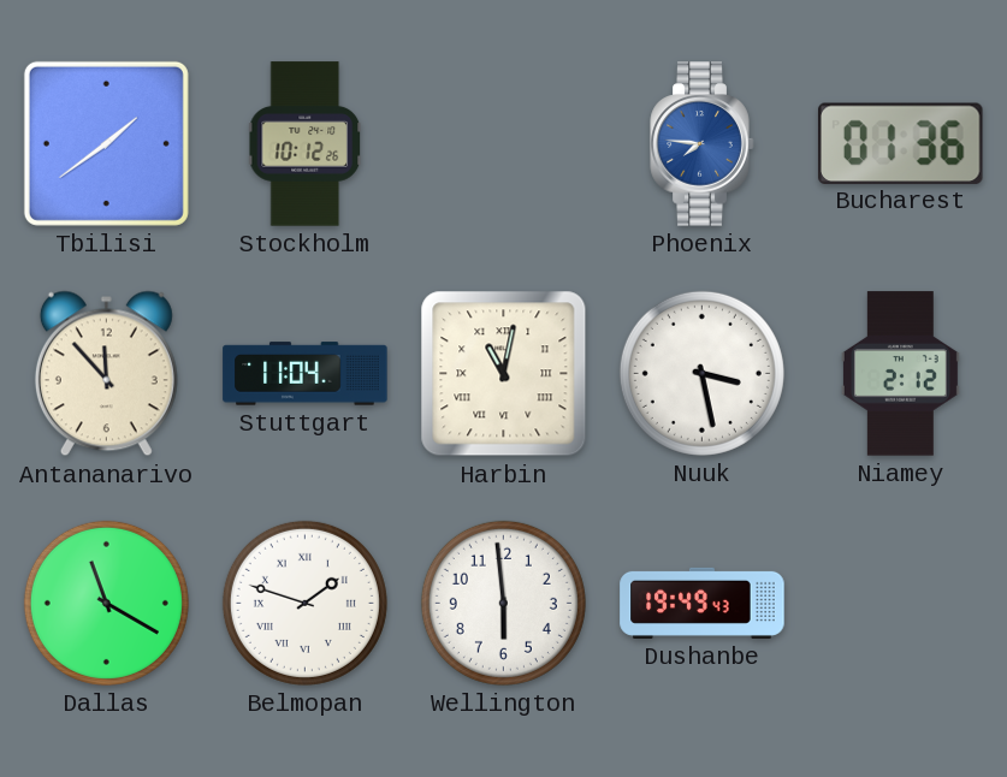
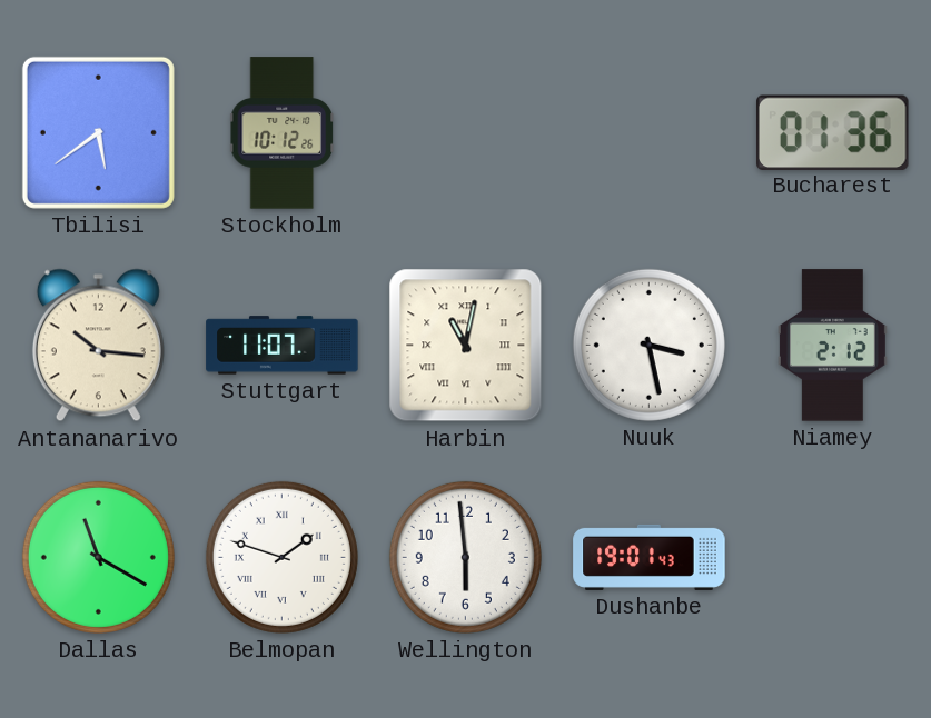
Tbilisi: 1:39 -> 5:39
Phoenix: 7:46 -> none
Antananarivo: 11:53 -> 10:16
Stuttgart: 11:04 -> 11:07
Dushanbe: 19:49 -> 19:01
